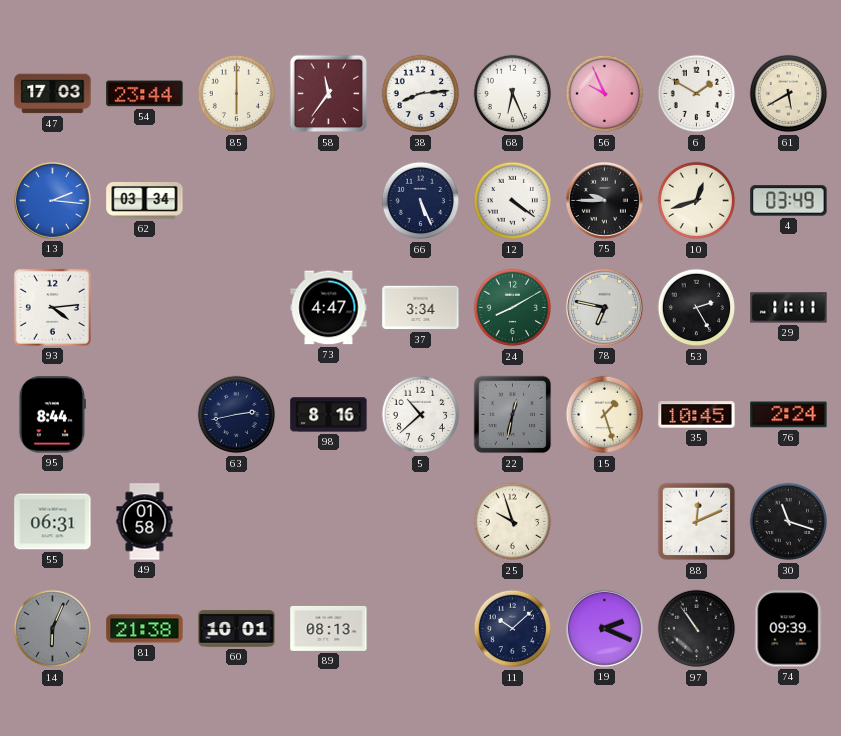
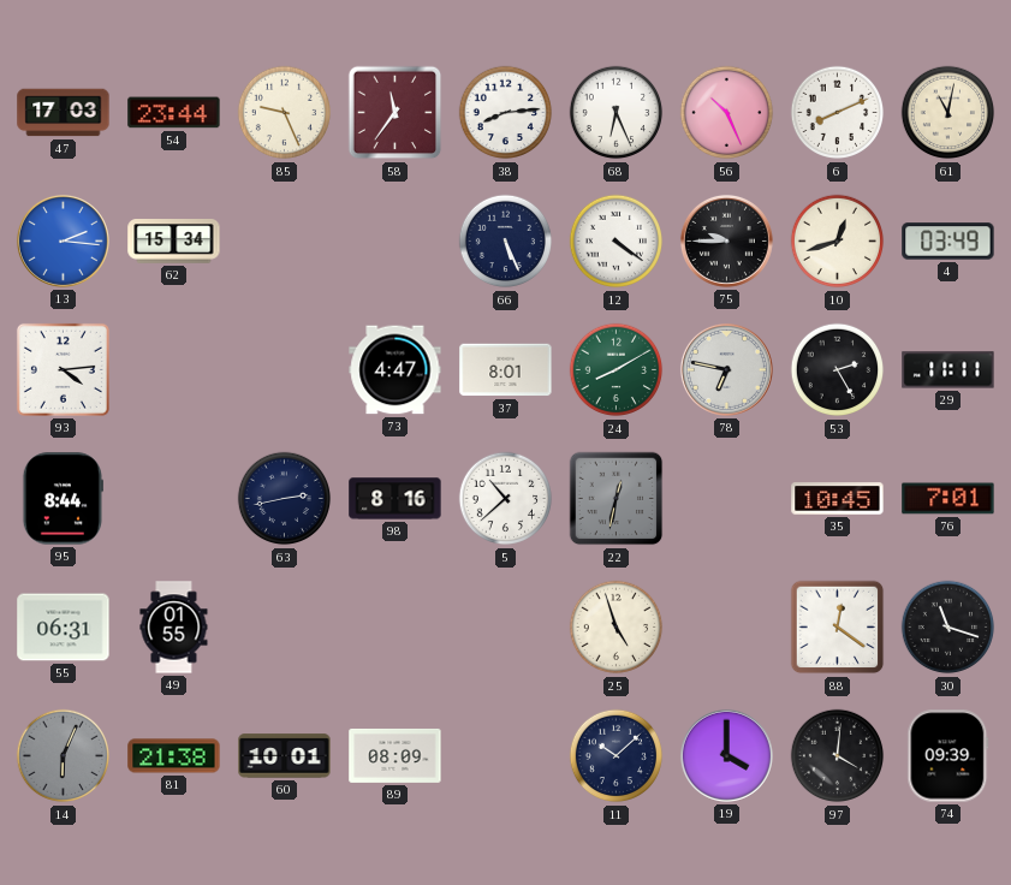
85: 6:00 -> 9:26
56: 9:56 -> 10:26
6: 1:50 -> 8:11
61: 5:40 -> 11:02
62: 03:34 -> 15:34
37: 3:34 -> 8:01
15: 1:27 -> none
76: 2:24 -> 7:01
49: 01:58 -> 01:55
25: 9:57 -> 4:57
88: 12:11 -> 12:21
89: 08:13 -> 08:09
19: 2:19 -> 4:00
97: 10:54 -> 4:01
